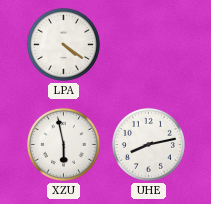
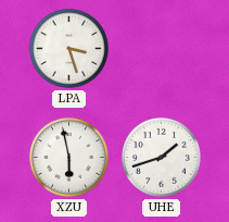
LPA: 4:21 -> 3:27
UHE: 8:13 -> 1:42
